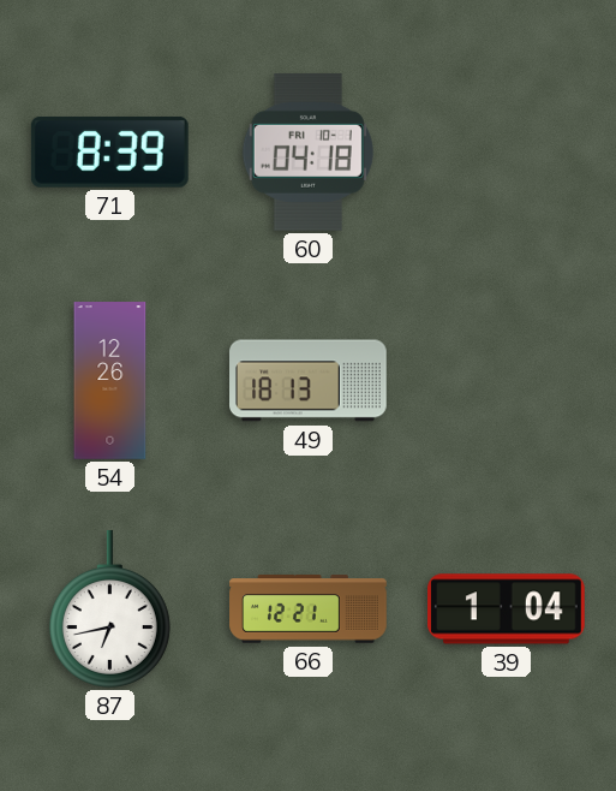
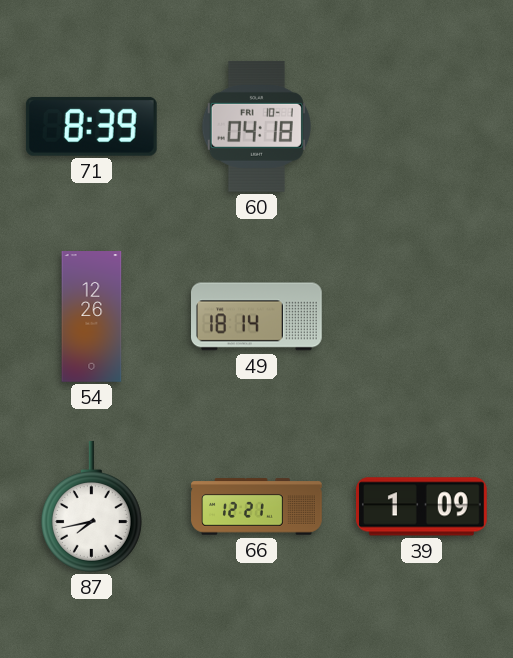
49: 18:13 -> 18:14
87: 6:43 -> 7:43
39: 1:04 -> 1:09
